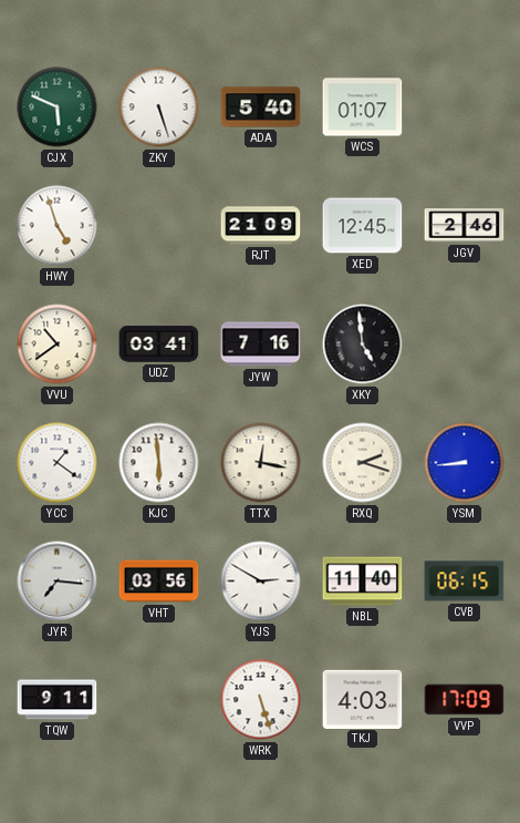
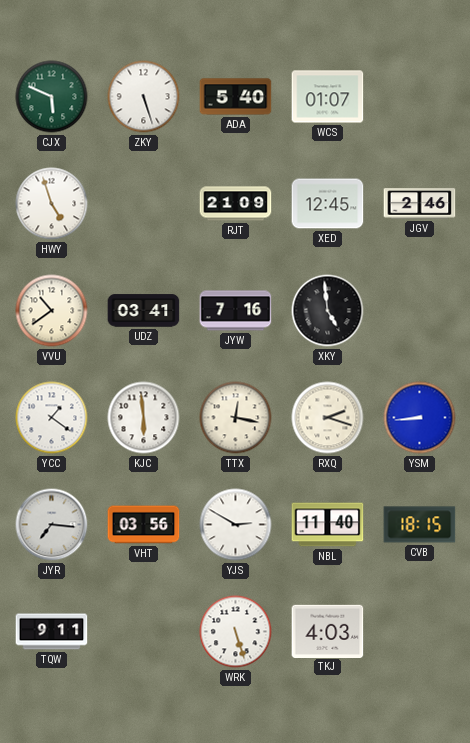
CVB: 06:15 -> 18:15
VVP: 17:09 -> none
